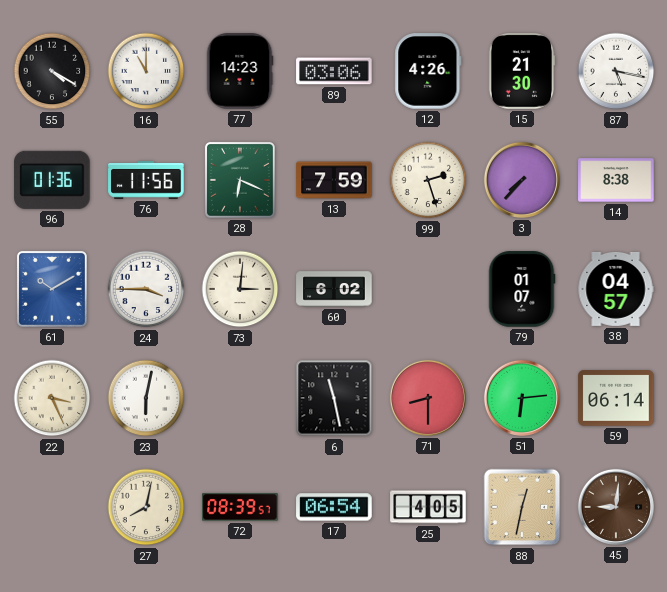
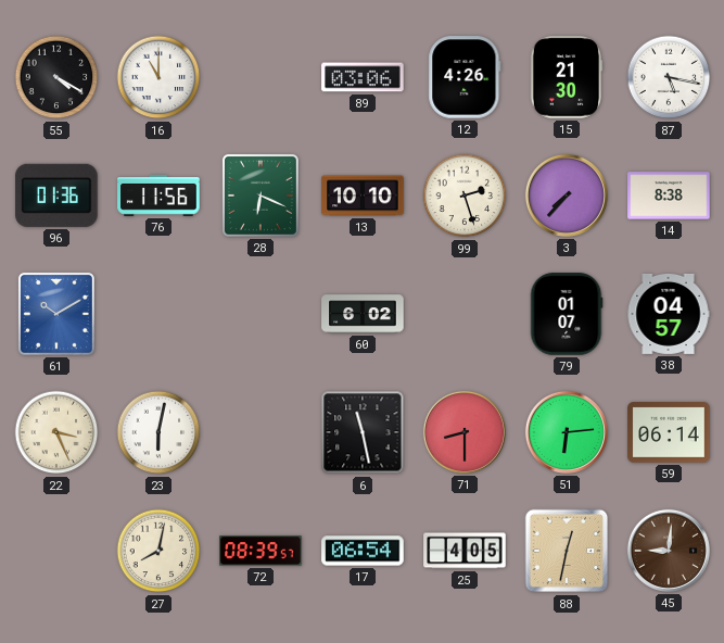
77: 14:23 -> none
13: 7:59 -> 10:10
24: 3:45 -> none
73: 3:01 -> none
